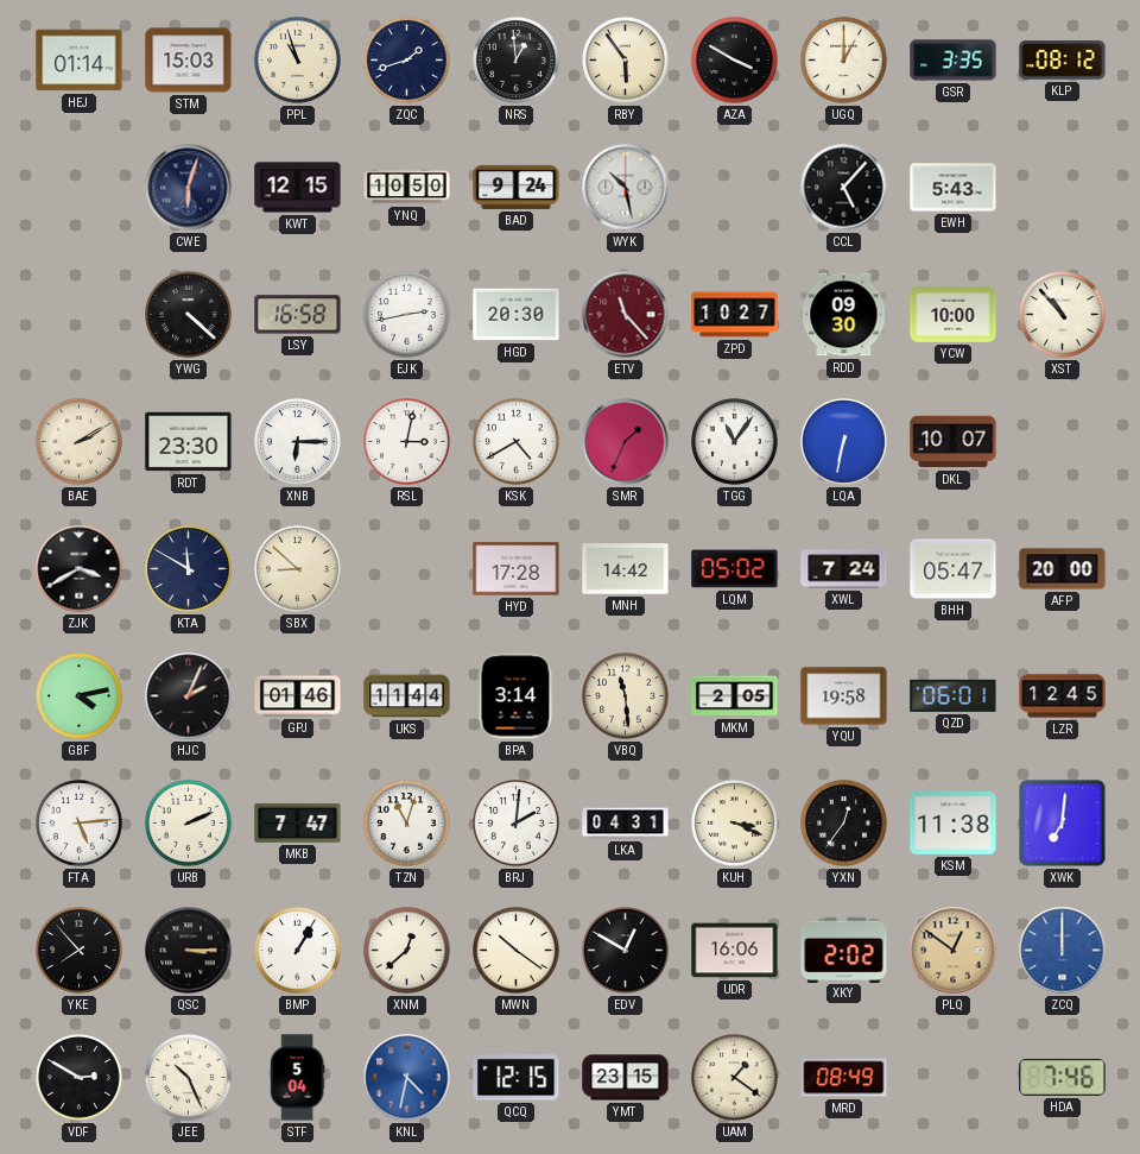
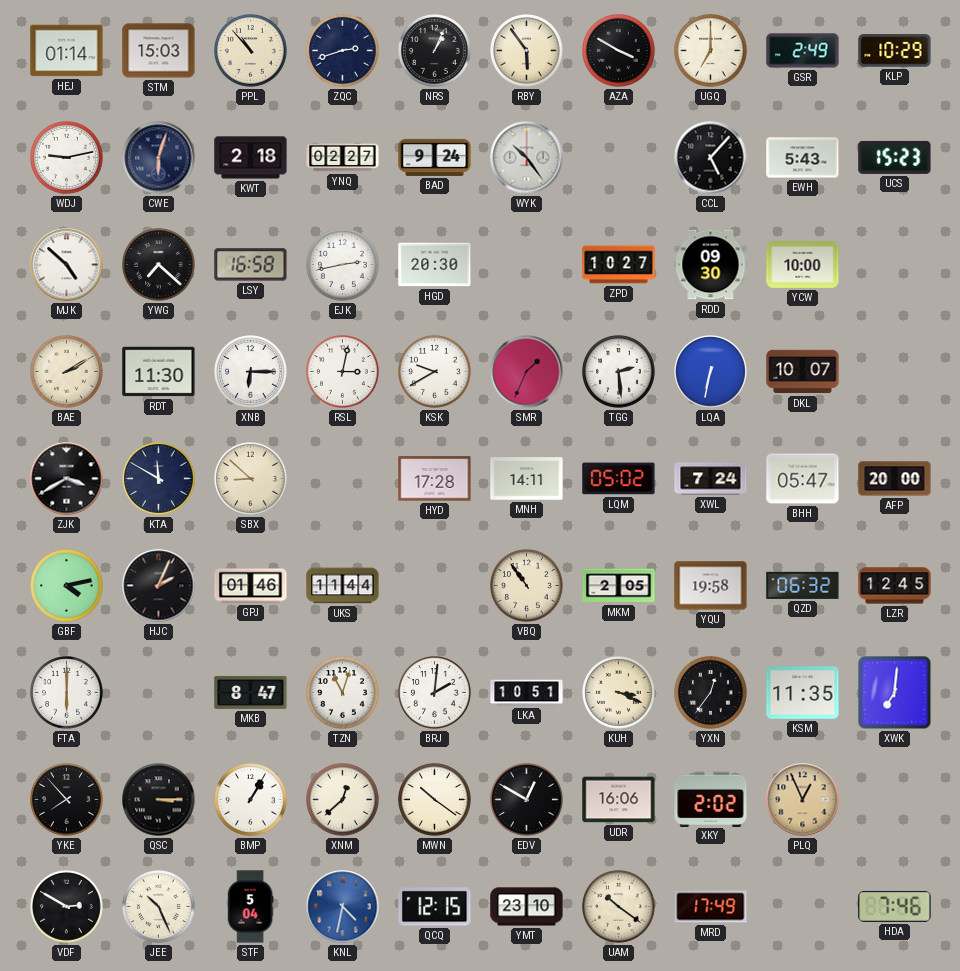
PPL: 10:57 -> 10:53
ZQC: 1:42 -> 2:42
NRS: 12:59 -> 1:04
UGQ: 1:00 -> 7:00
GSR: 3:35 -> 2:49
KLP: 08:12 -> 10:29
WDJ: none -> 9:13
KWT: 12:15 -> 2:18
YNQ: 10:50 -> 02:27
WYK: 10:28 -> 10:24
UCS: none -> 15:23
MJK: none -> 4:52
YWG: 4:22 -> 7:22
ETV: 11:23 -> none
XST: 10:53 -> none
RDT: 23:30 -> 11:30
KSK: 4:40 -> 9:40
TGG: 11:06 -> 2:29
MNH: 14:42 -> 14:11
BPA: 3:14 -> none
VBQ: 11:29 -> 10:54
QZD: 06:01 -> 06:32
FTA: 5:14 -> 6:00
URB: 2:11 -> none
MKB: 7:47 -> 8:47
LKA: 04:31 -> 10:51
KSM: 11:38 -> 11:35
PLQ: 12:51 -> 12:56
ZCQ: 12:00 -> none
YMT: 23:15 -> 23:10
UAM: 1:21 -> 10:21
MRD: 08:49 -> 17:49
